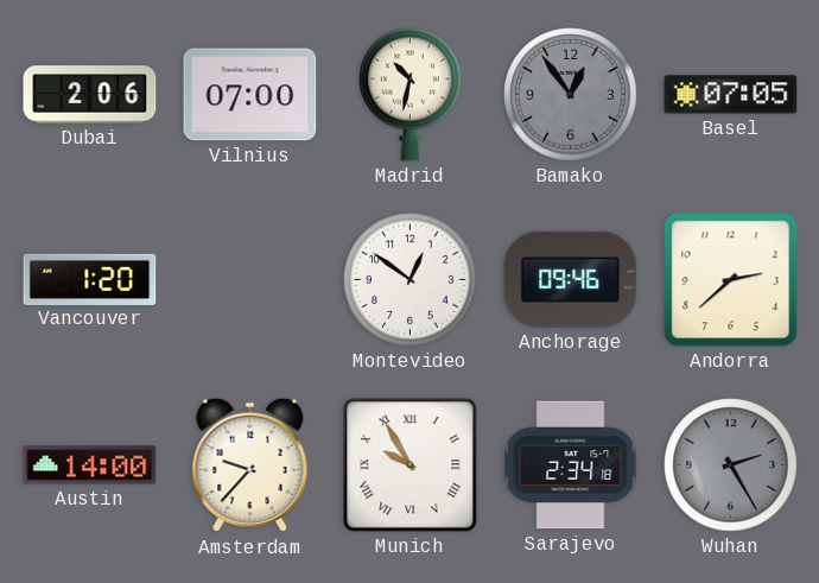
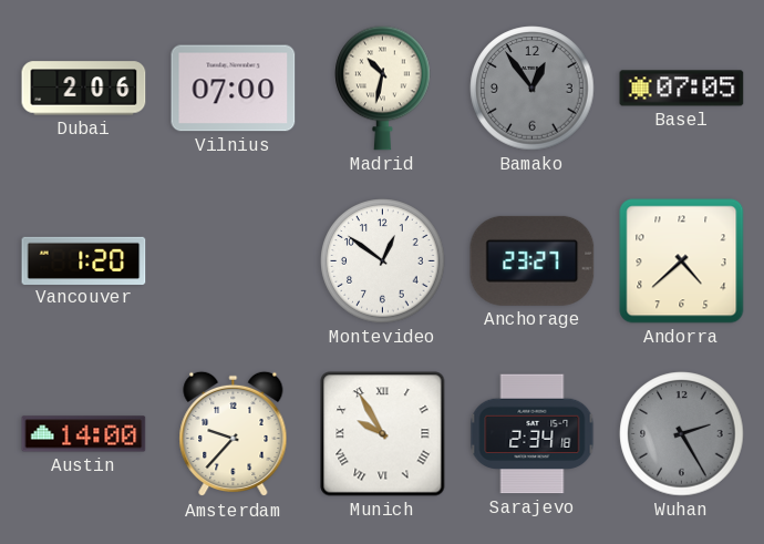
Anchorage: 09:46 -> 23:27
Andorra: 2:38 -> 4:38
